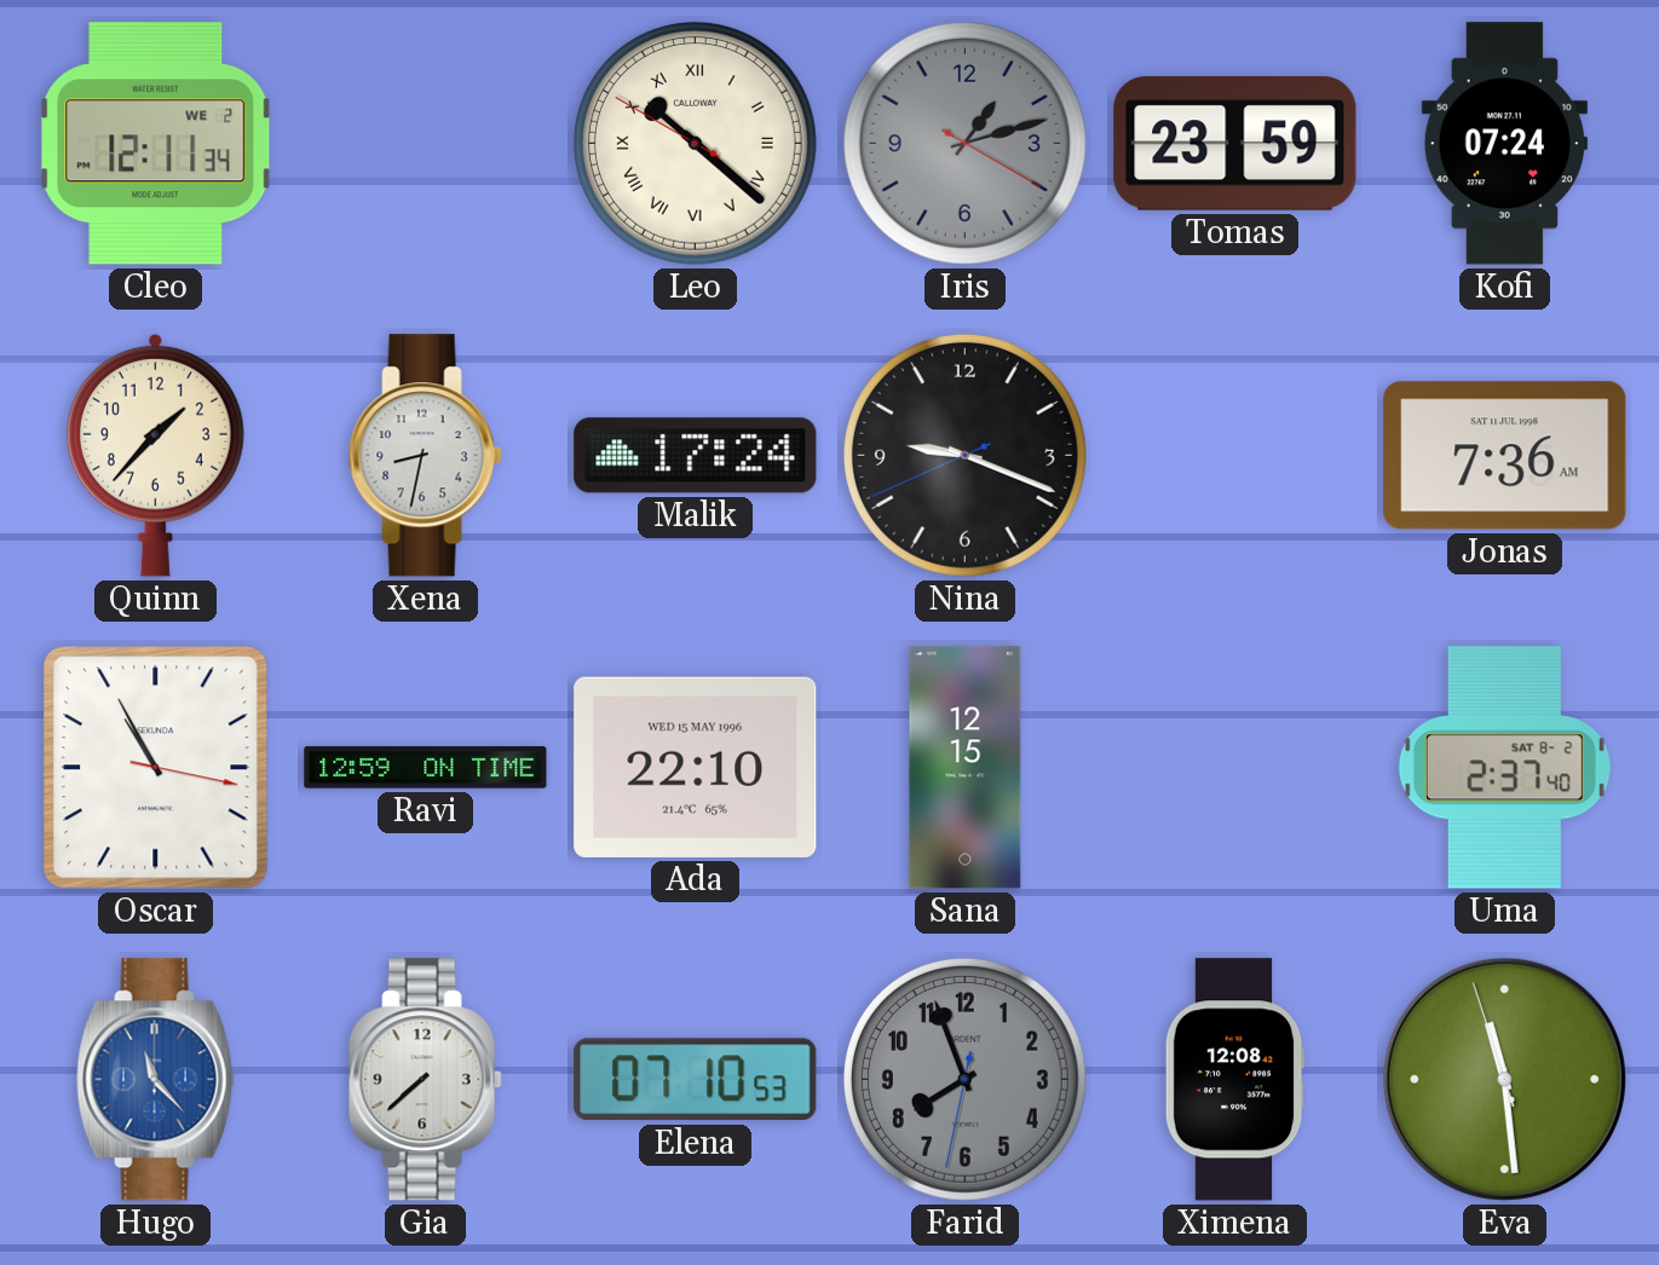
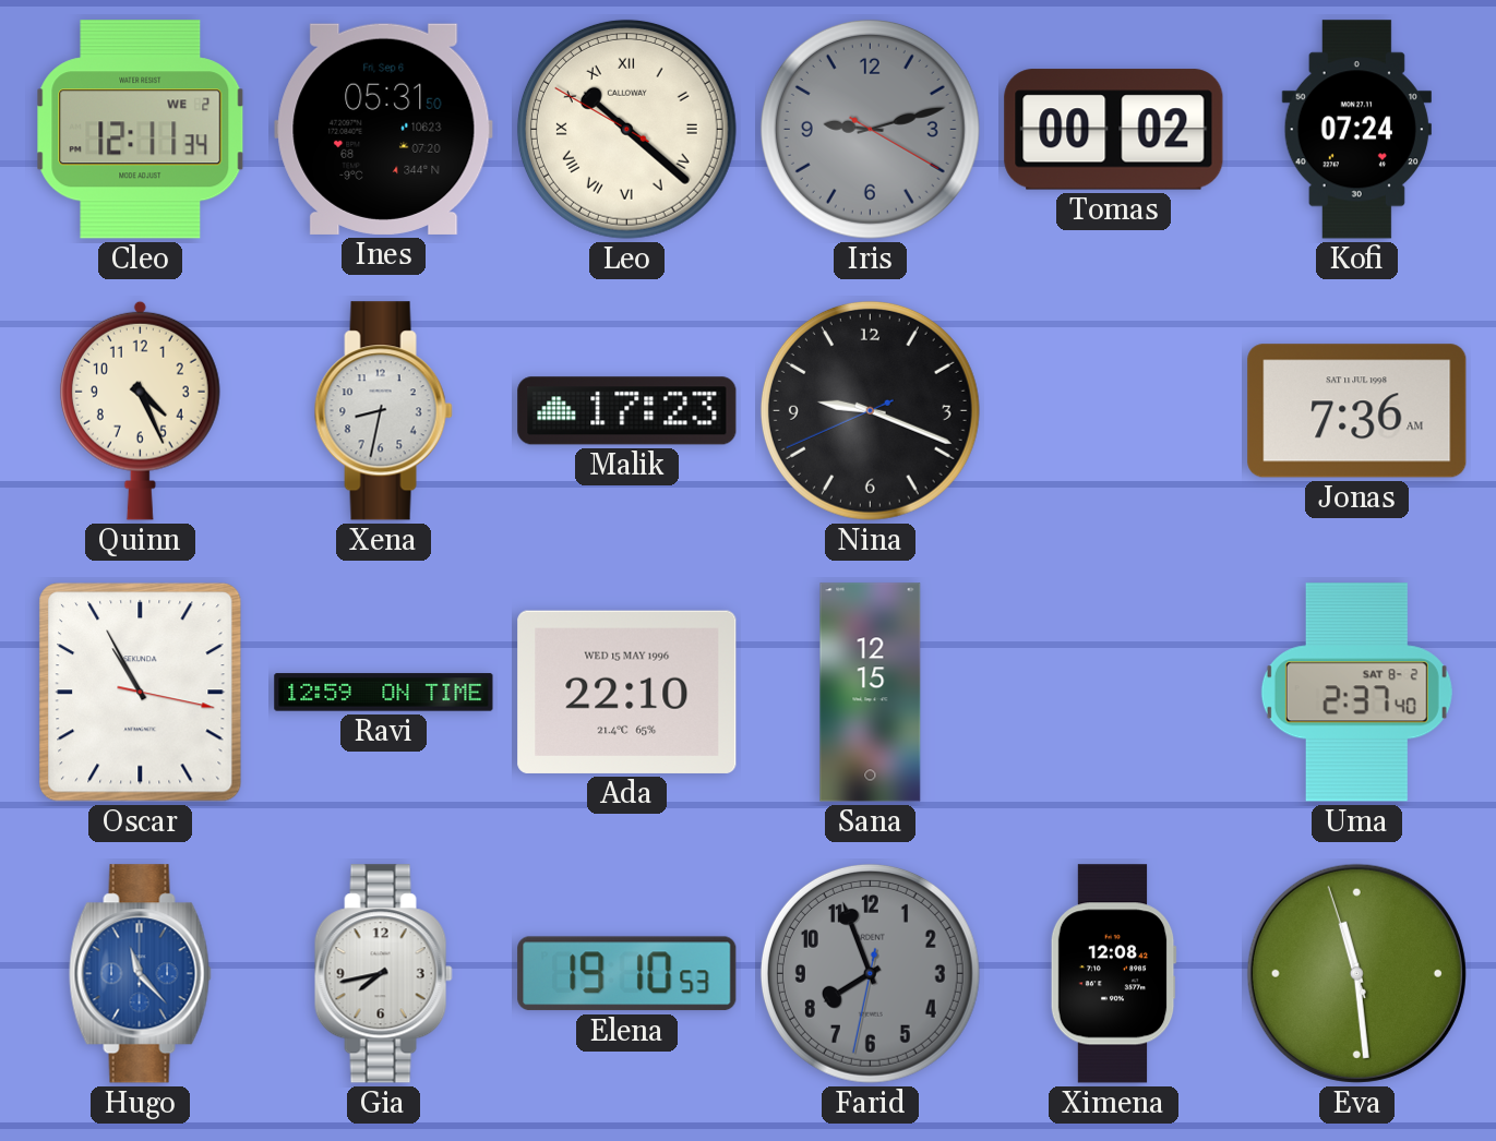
Ines: none -> 05:31
Iris: 1:12 -> 9:12
Tomas: 23:59 -> 00:02
Quinn: 1:37 -> 4:26
Malik: 17:24 -> 17:23
Gia: 7:38 -> 7:43
Elena: 07:10 -> 19:10
